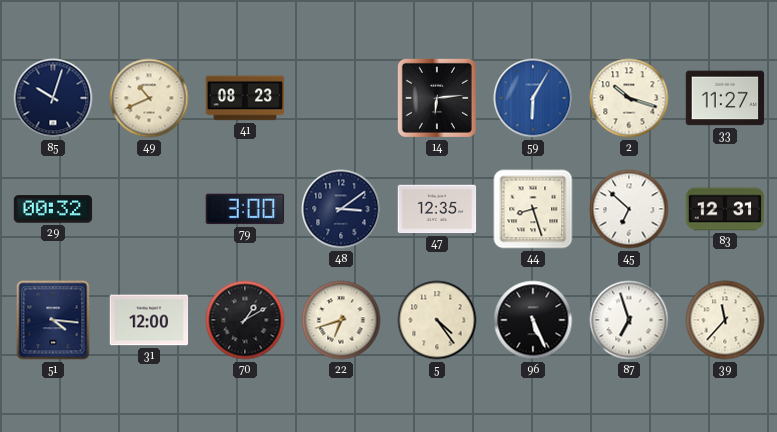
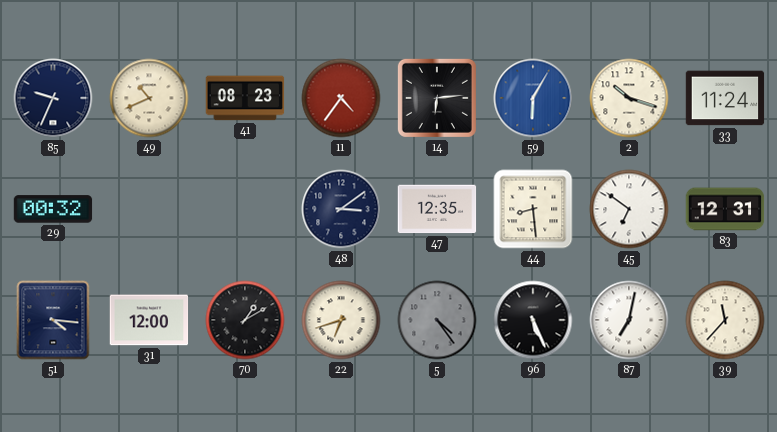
85: 10:03 -> 9:34
11: none -> 4:36
33: 11:27 -> 11:24
79: 3:00 -> none
44: 8:27 -> 8:29
45: 6:52 -> 6:51
5 dial: cream -> grey
87: 6:57 -> 7:02
